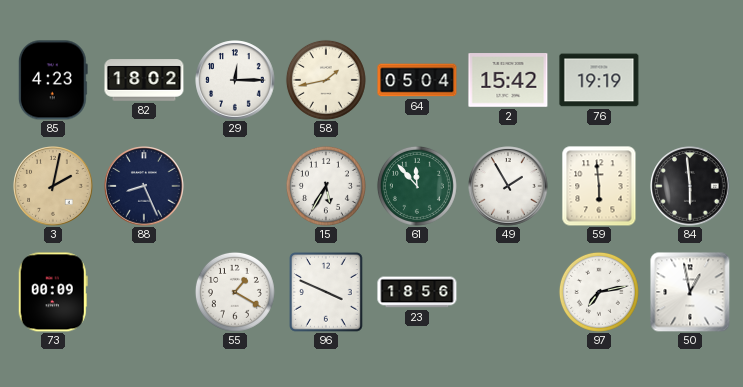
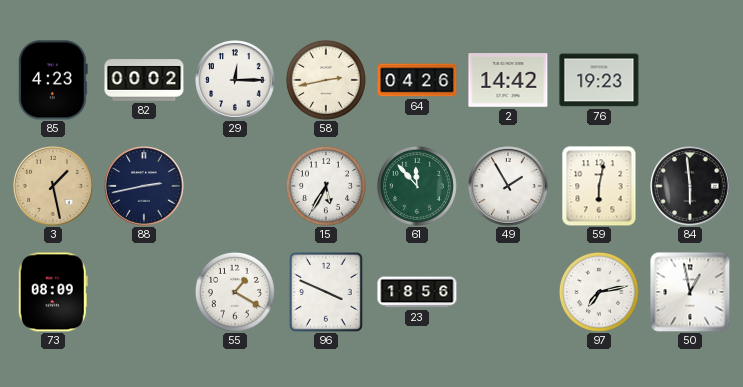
82: 18:02 -> 00:02
58: 1:43 -> 2:43
64: 05:04 -> 04:26
2: 15:42 -> 14:42
76: 19:19 -> 19:23
3: 2:02 -> 1:28
88: 8:26 -> 2:43
59: 5:59 -> 6:02
73: 00:09 -> 08:09
